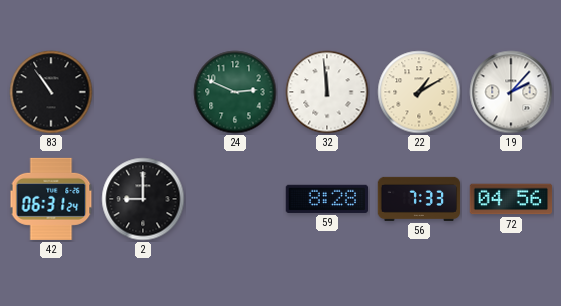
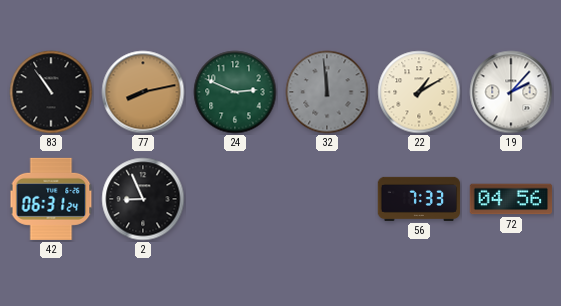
77: none -> 8:13
32 dial: white -> grey
2: 9:00 -> 8:56
59: 8:28 -> none
